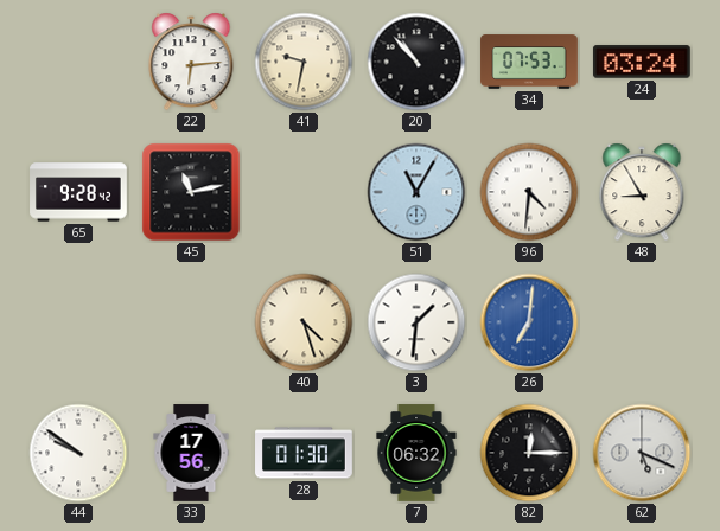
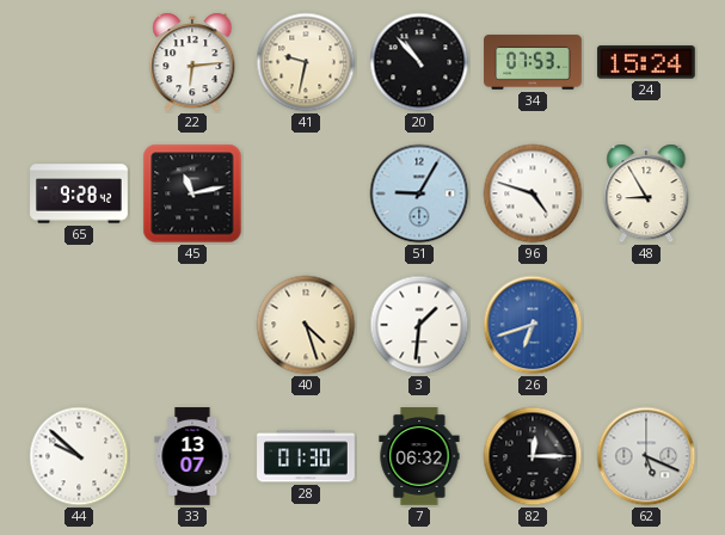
24: 03:24 -> 15:24
51: 11:05 -> 9:05
96: 4:31 -> 4:48
26: 7:01 -> 6:42
44: 9:51 -> 9:52
33: 17:56 -> 13:07
